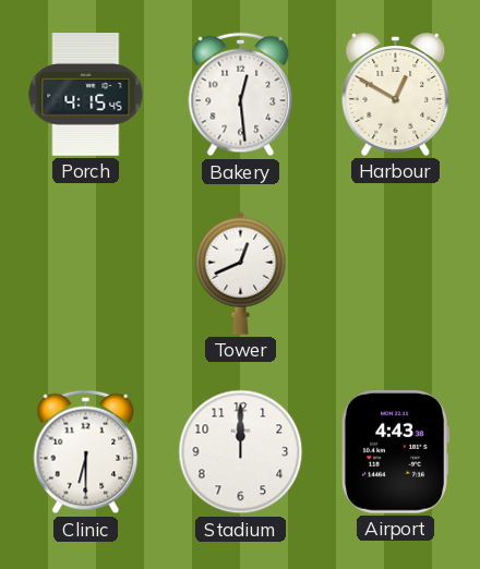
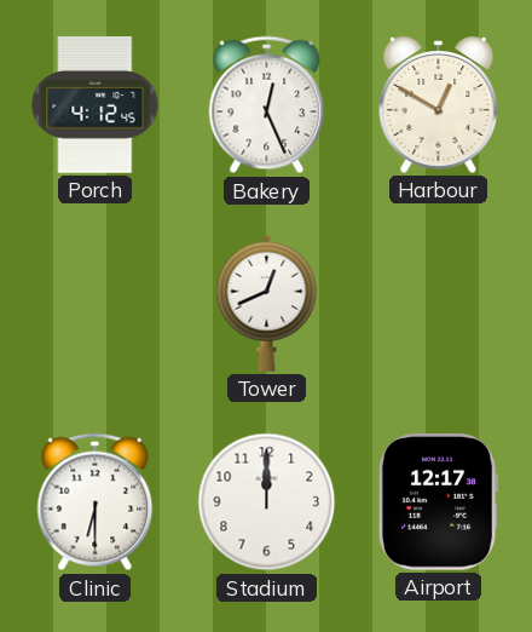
Porch: 4:15 -> 4:12
Bakery: 12:29 -> 12:26
Airport: 4:43 -> 12:17
